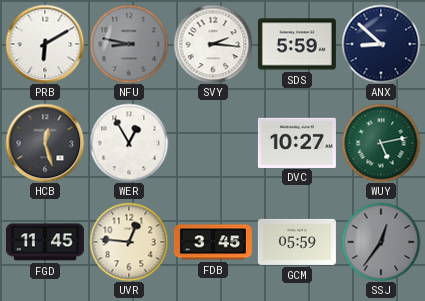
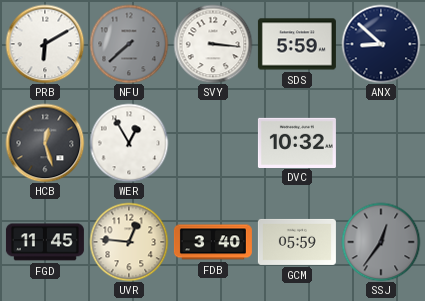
NFU: 8:47 -> 7:38
SVY: 2:16 -> 3:16
DVC: 10:27 -> 10:32
WUY: 5:13 -> none
FDB: 3:45 -> 3:40
